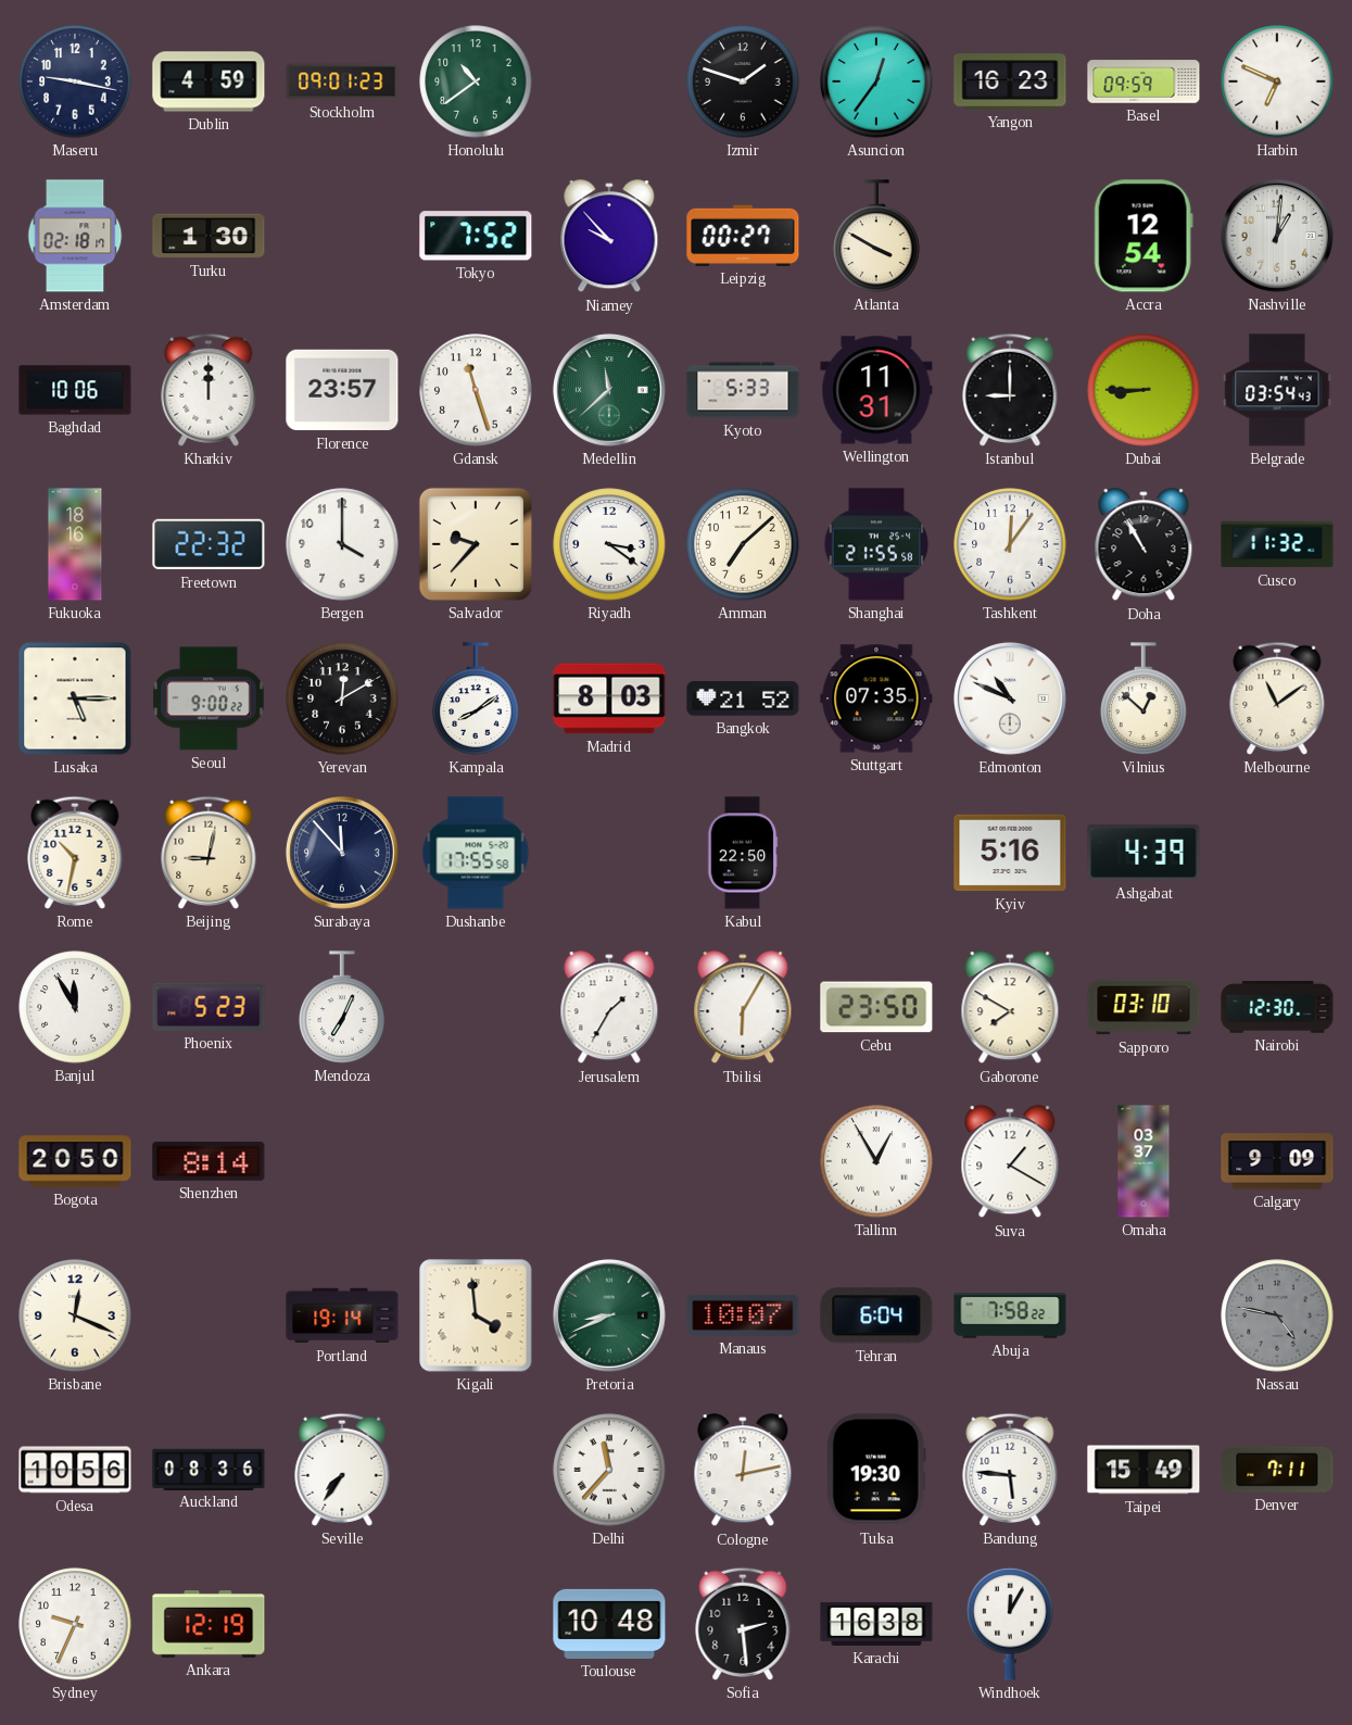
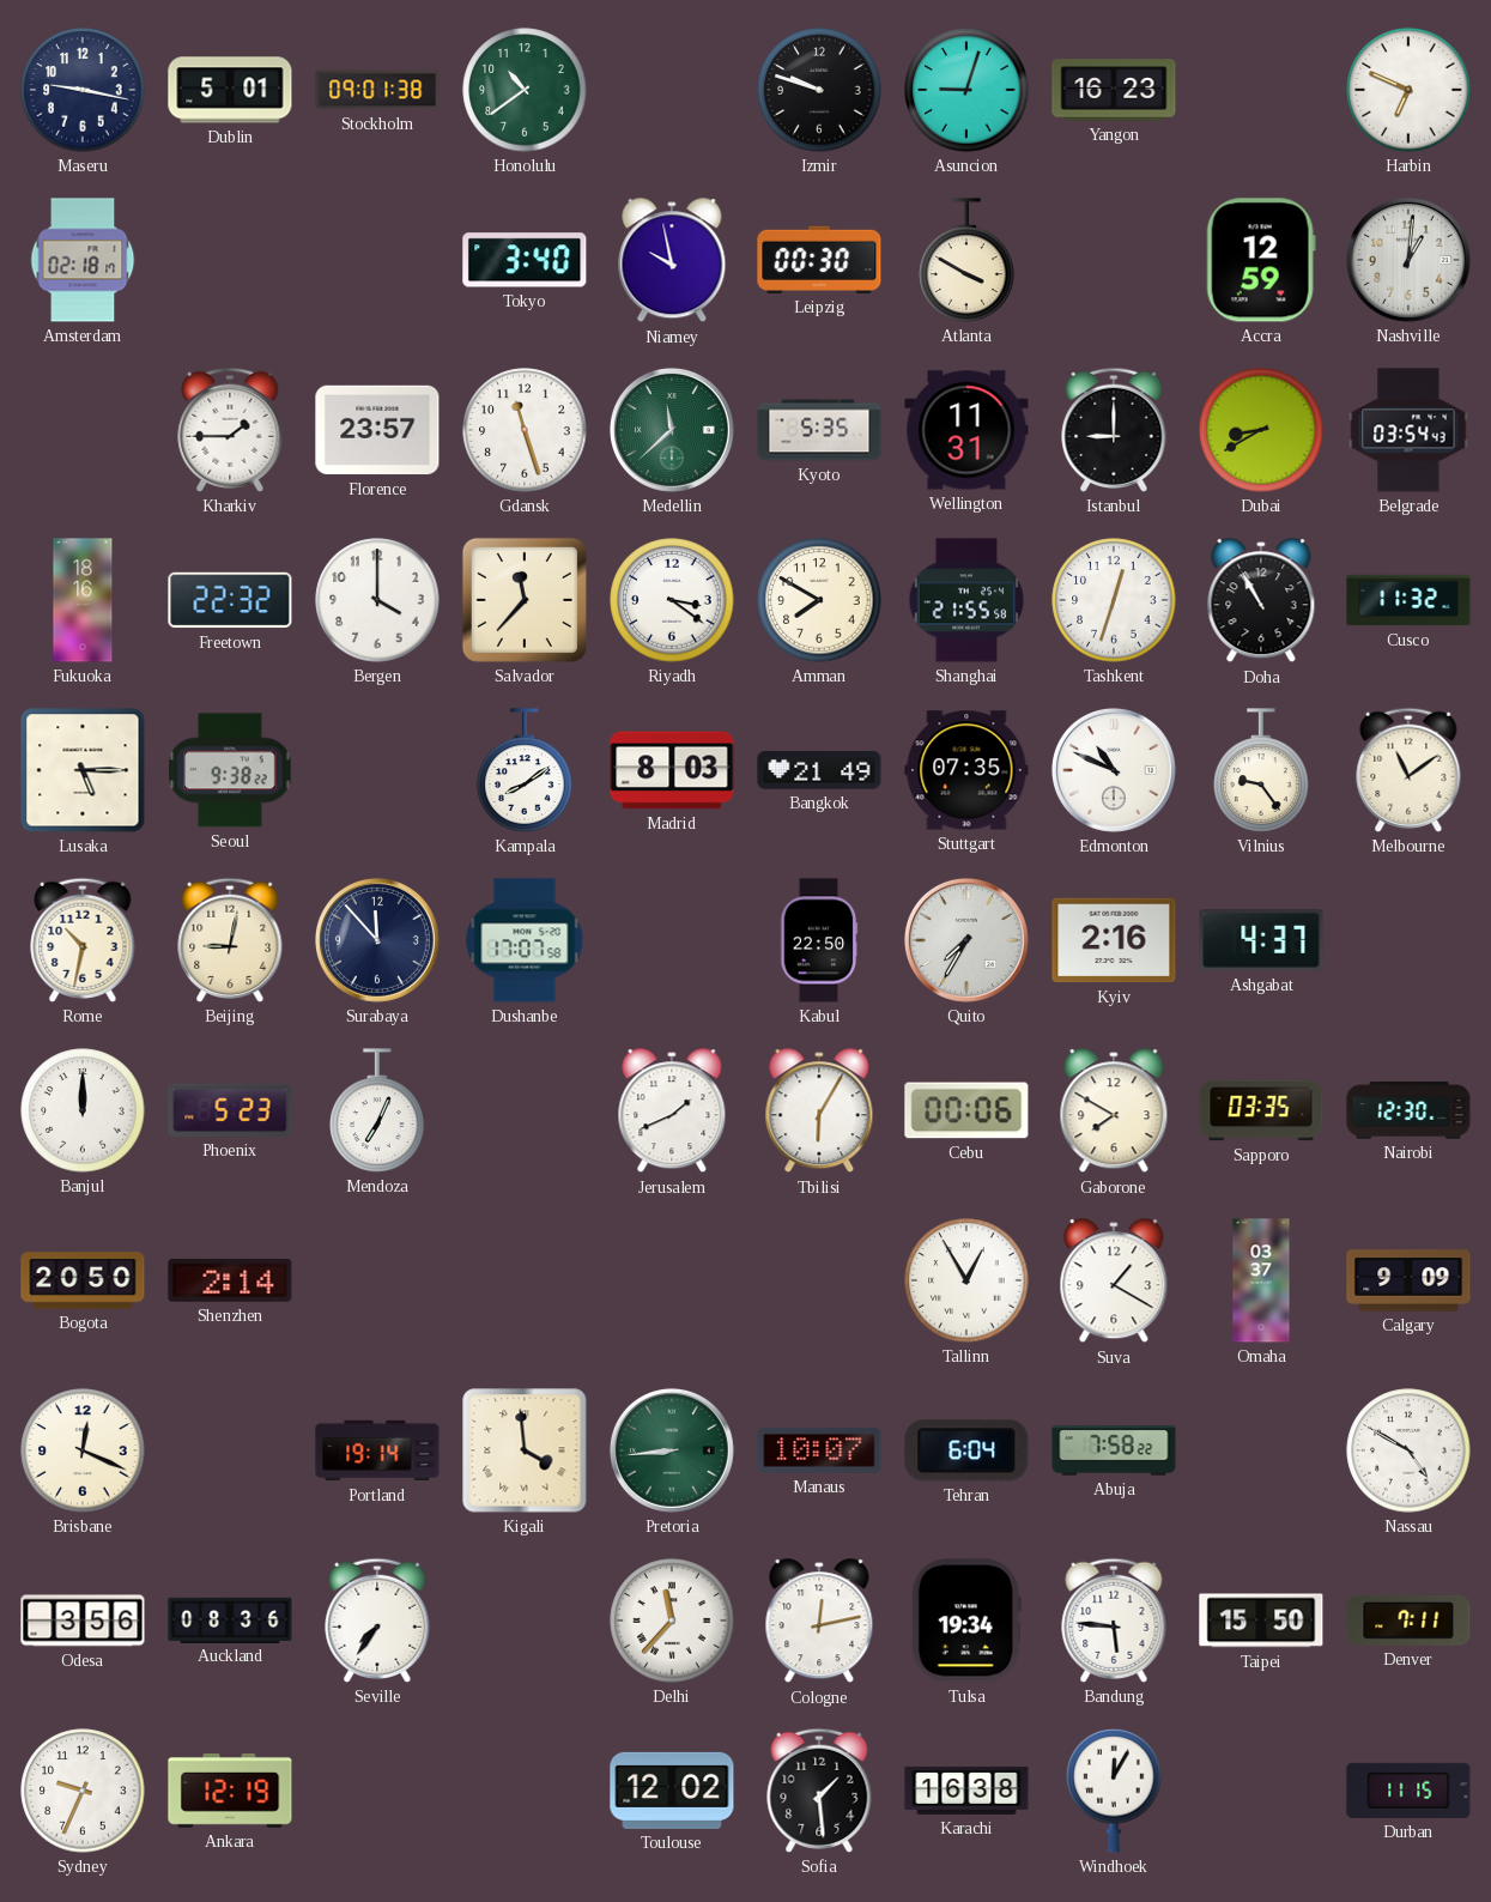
Dublin: 4:59 -> 5:01
Stockholm: 09:01:23 -> 09:01:38
Izmir: 1:48 -> 9:48
Asuncion: 12:36 -> 9:03
Basel: 09:59 -> none
Turku: 1:30 -> none
Tokyo: 7:52 -> 3:40
Niamey: 9:53 -> 9:58
Leipzig: 00:27 -> 00:30
Accra: 12:54 -> 12:59
Baghdad: 10:06 -> none
Kharkiv: 12:00 -> 1:45
Kyoto: 5:33 -> 5:35
Dubai: 8:45 -> 8:40
Salvador: 9:37 -> 11:37
Amman: 7:08 -> 7:50
Tashkent: 12:06 -> 12:33
Seoul: 9:00 -> 9:38
Yerevan: 12:10 -> none
Bangkok: 21:52 -> 21:49
Vilnius: 12:52 -> 9:24
Dushanbe: 17:55 -> 17:07
Quito: none -> 7:35
Kyiv: 5:16 -> 2:16
Ashgabat: 4:39 -> 4:37
Banjul: 11:55 -> 12:00
Jerusalem: 1:35 -> 1:41
Cebu: 23:50 -> 00:06
Sapporo: 03:10 -> 03:35
Shenzhen: 8:14 -> 2:14
Pretoria: 8:41 -> 8:44
Nassau: 4:47 -> 4:50
Nassau dial: grey -> white
Odesa: 10:56 -> 3:56
Tulsa: 19:30 -> 19:34
Taipei: 15:49 -> 15:50
Toulouse: 10:48 -> 12:02
Sofia: 2:29 -> 1:29
Durban: none -> 11:15
